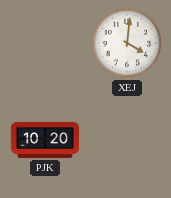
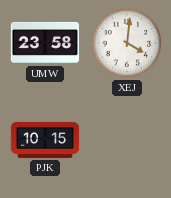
UMW: none -> 23:58
PJK: 10:20 -> 10:15
